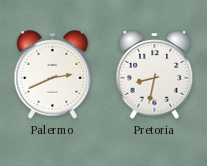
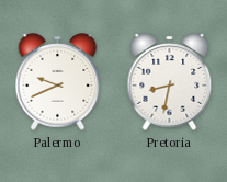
Palermo: 2:41 -> 9:41
